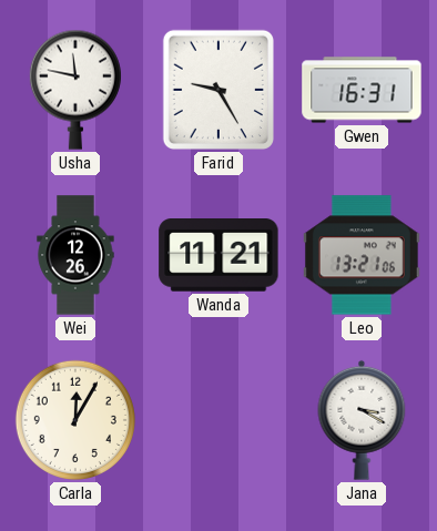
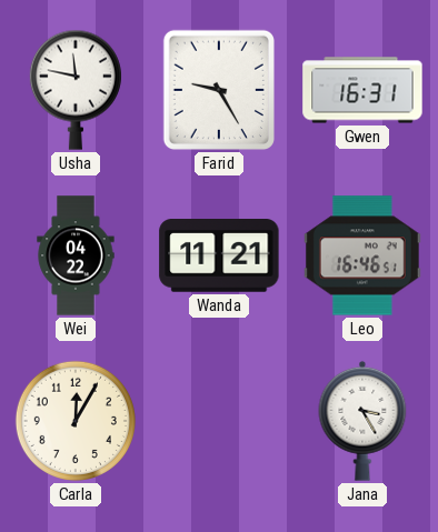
Wei: 12:26 -> 04:22
Leo: 13:21 -> 16:46
Jana: 3:20 -> 3:25
